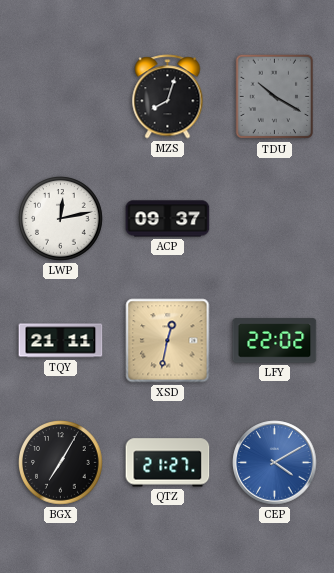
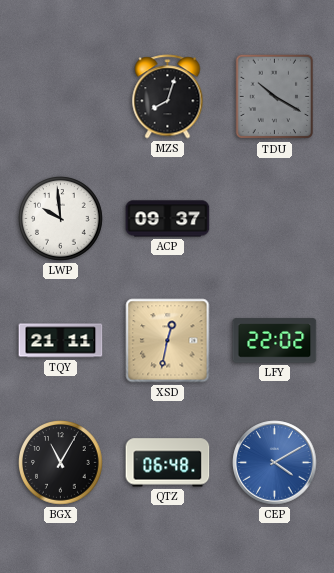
LWP: 12:13 -> 9:59
BGX: 7:05 -> 11:05
QTZ: 21:27 -> 06:48
